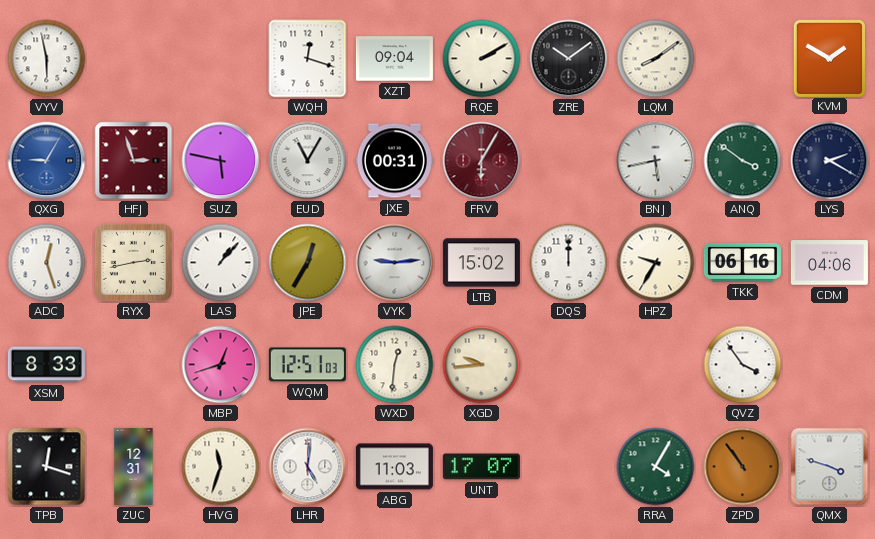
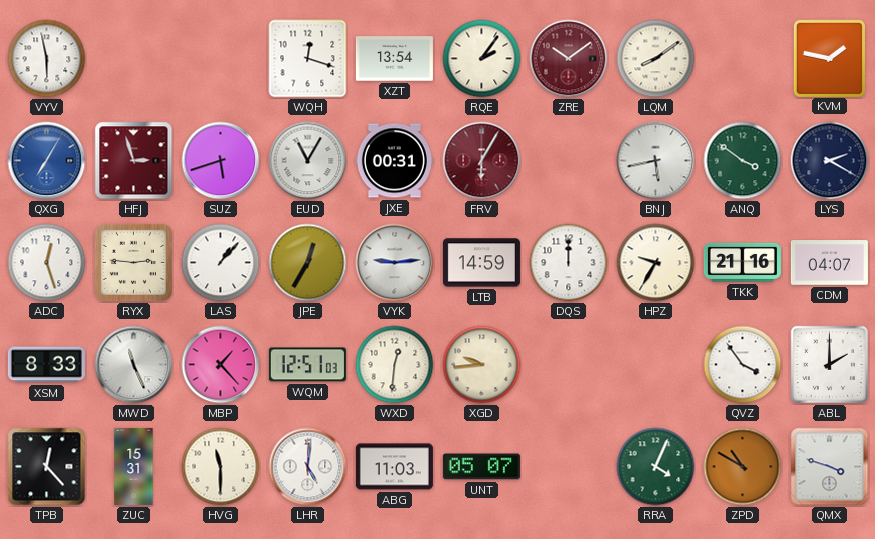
XZT: 09:04 -> 13:54
RQE: 2:10 -> 2:06
ZRE dial: black -> burgundy
KVM: 1:50 -> 1:47
QXG: 9:05 -> 7:05
SUZ: 5:47 -> 5:42
RYX: 2:43 -> 2:46
LTB: 15:02 -> 14:59
TKK: 06:16 -> 21:16
CDM: 04:06 -> 04:07
MWD: none -> 11:26
MBP: 12:42 -> 1:23
ABL: none -> 2:00
TPB: 12:18 -> 12:23
ZUC: 12:31 -> 15:31
HVG: 11:33 -> 11:30
UNT: 17:07 -> 05:07
RRA: 4:05 -> 4:04
ZPD: 10:54 -> 10:50
